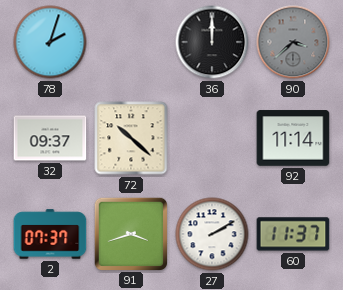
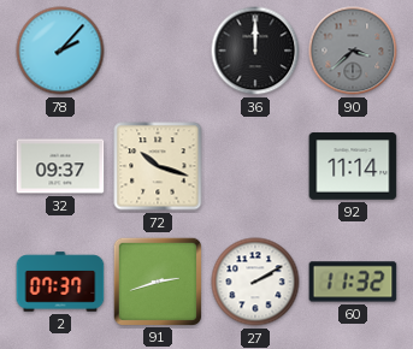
78: 2:03 -> 2:07
72: 10:22 -> 10:18
91: 3:42 -> 2:42
60: 11:37 -> 11:32
